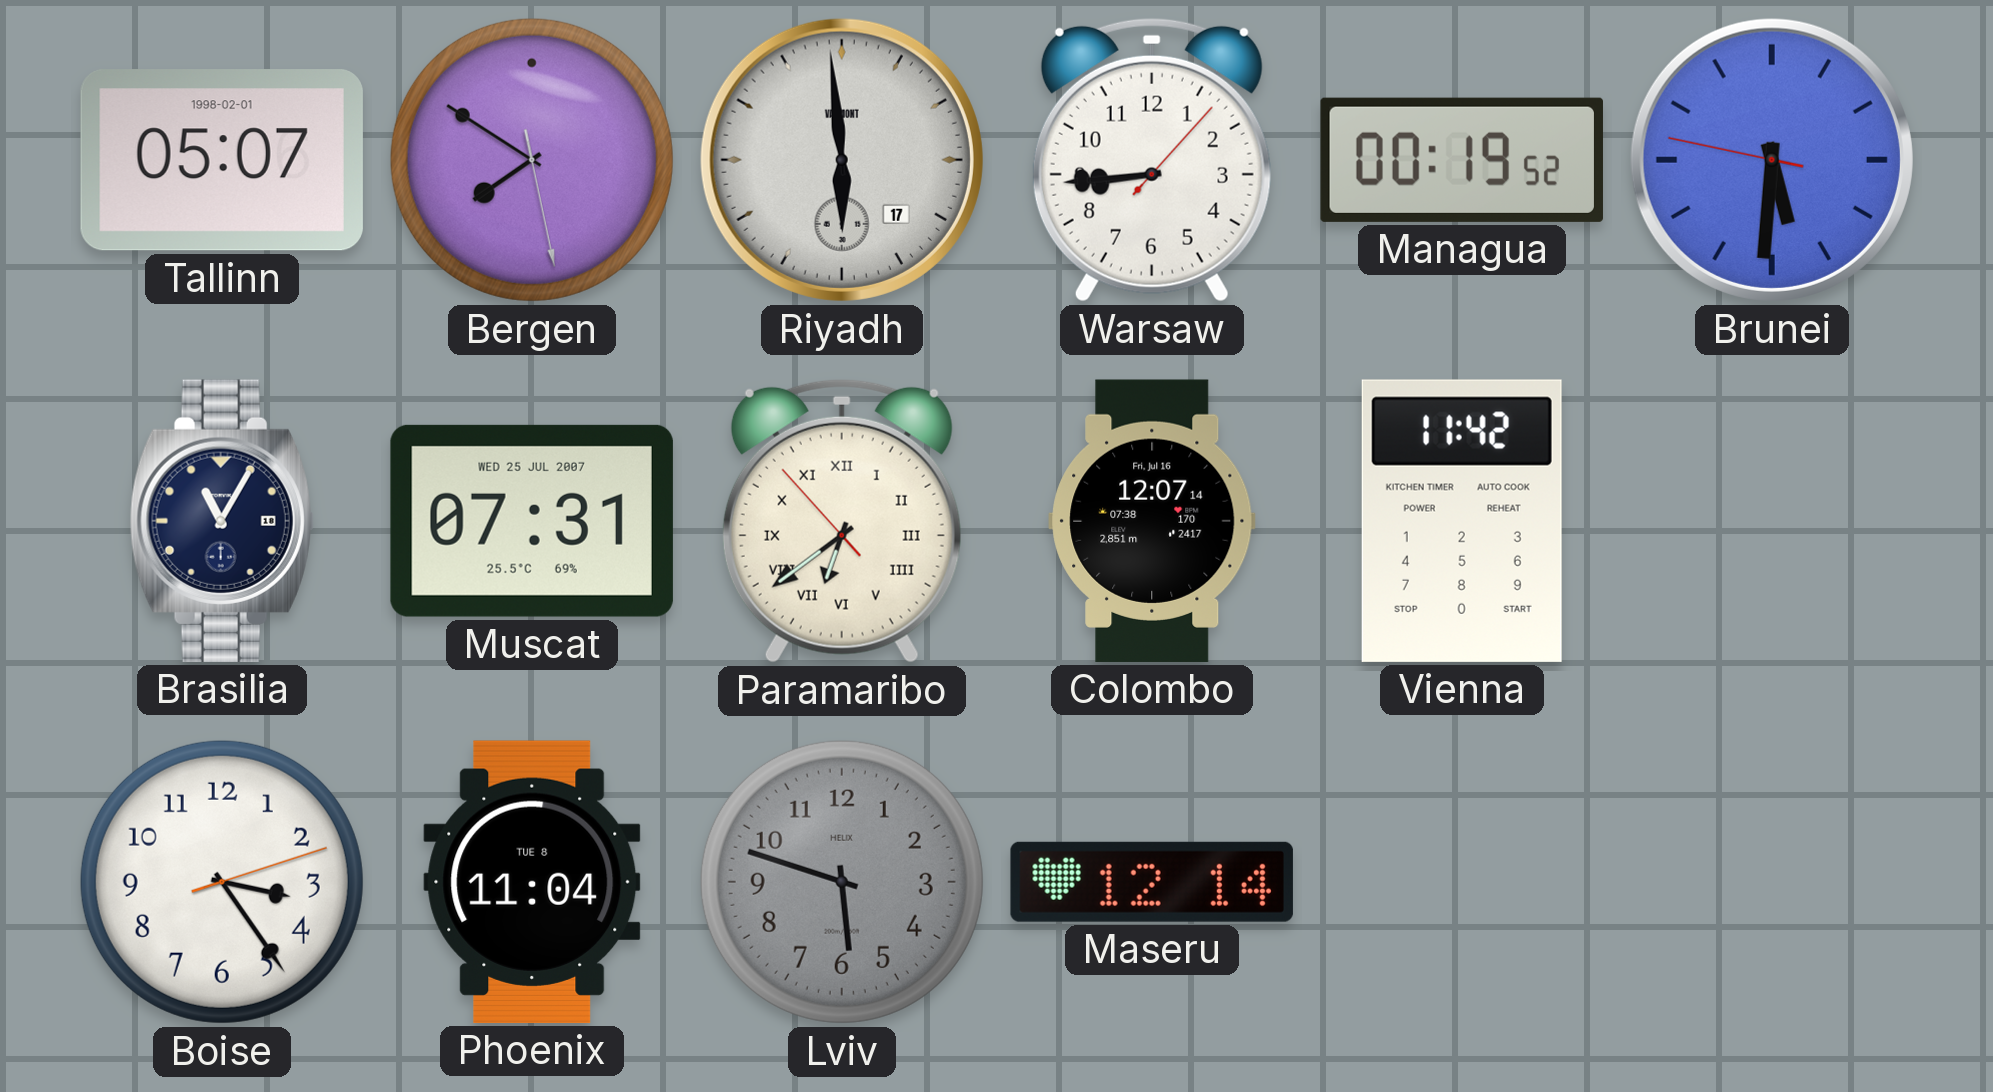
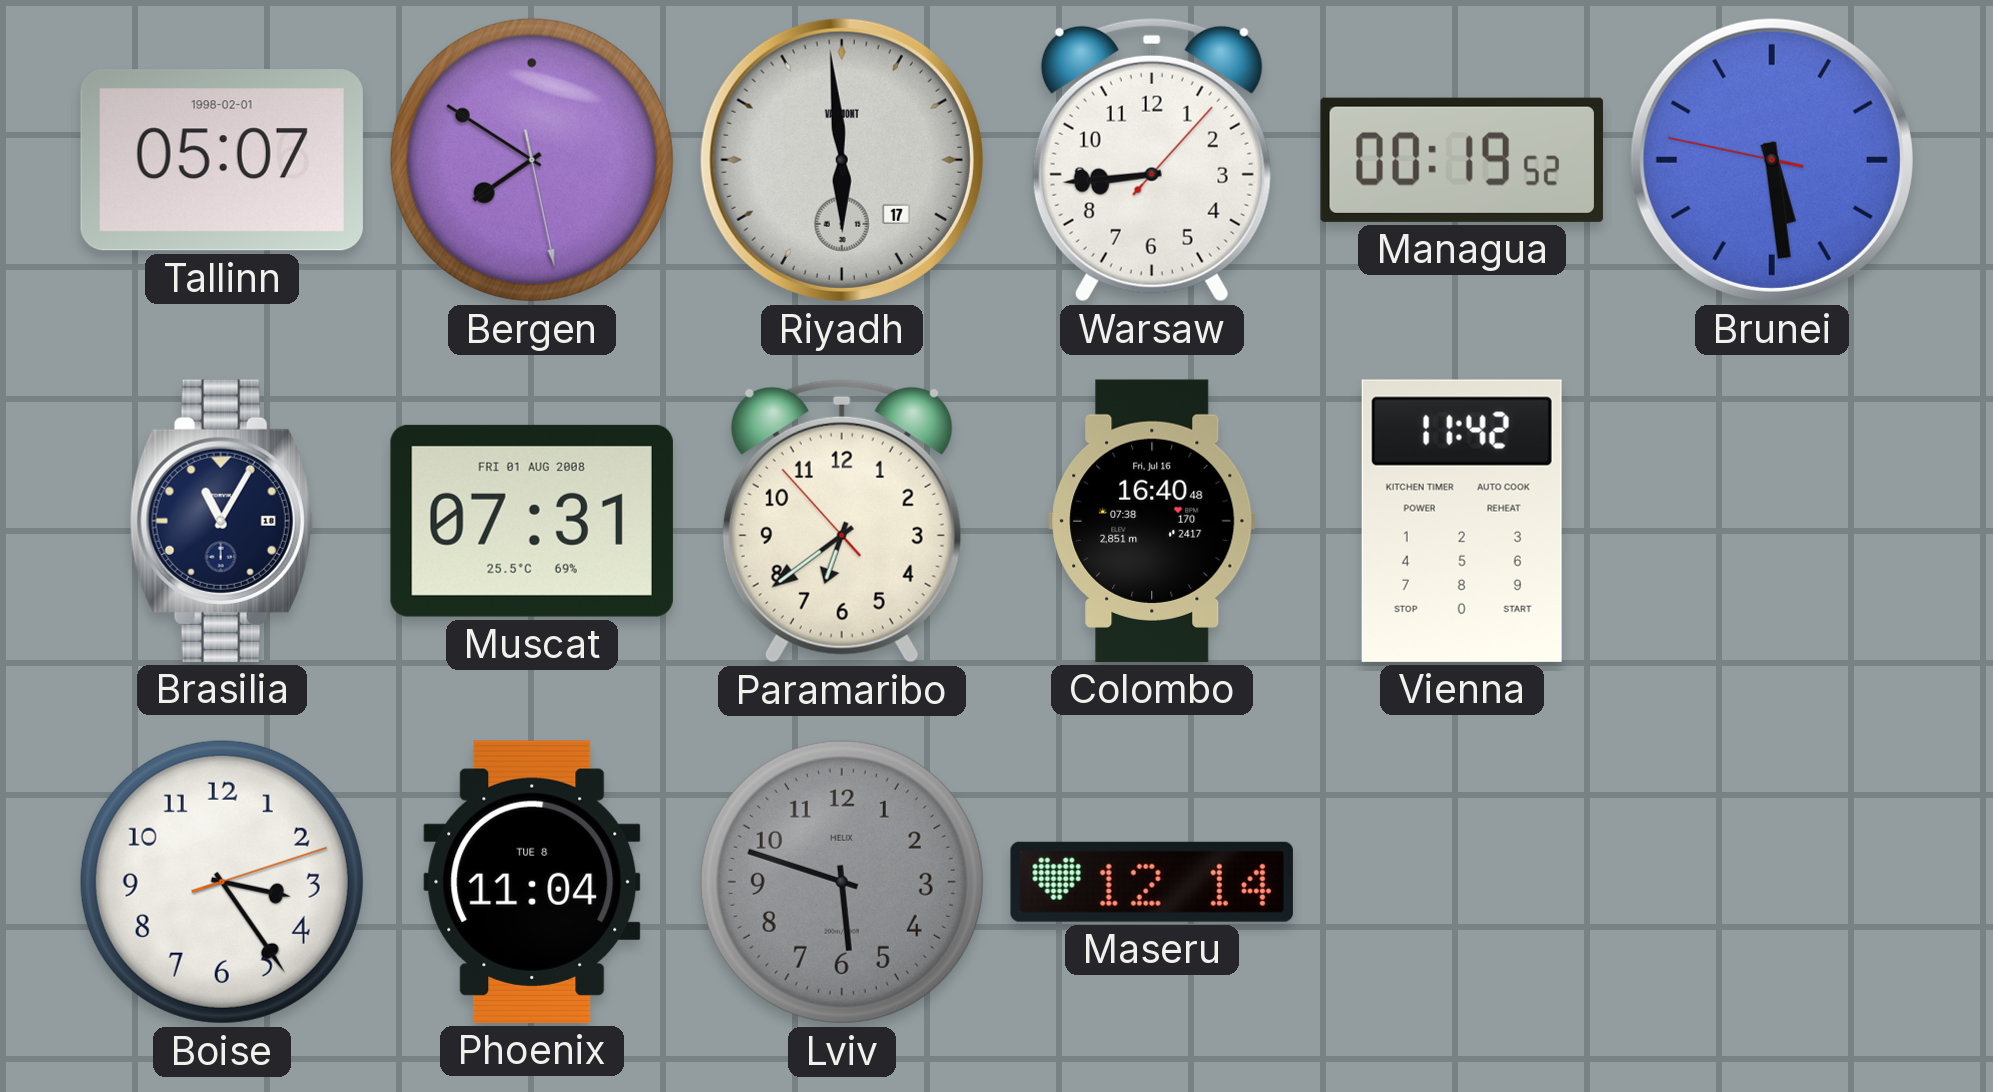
Brunei: 5:30 -> 5:28
Muscat date: WED 25 JUL 2007 -> FRI 01 AUG 2008
Paramaribo numerals: Roman -> Arabic
Colombo: 12:07 -> 16:40
